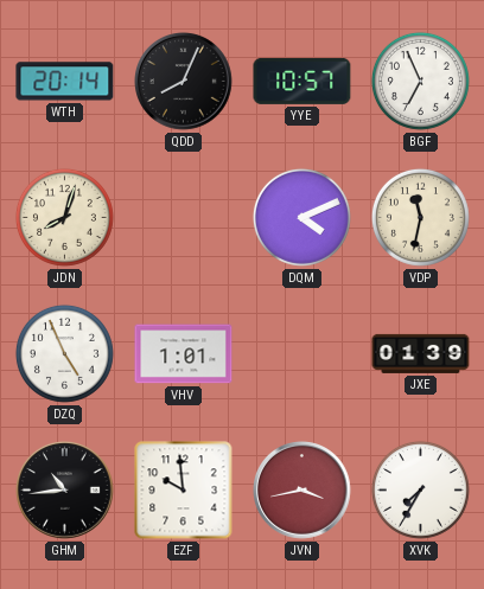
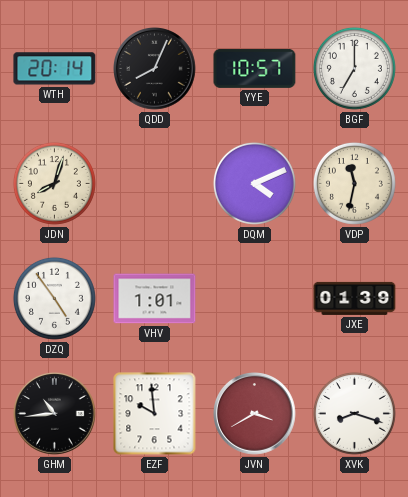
BGF: 6:56 -> 7:00
DZQ: 4:56 -> 4:54
JVN: 3:43 -> 3:40
XVK: 7:35 -> 8:18
